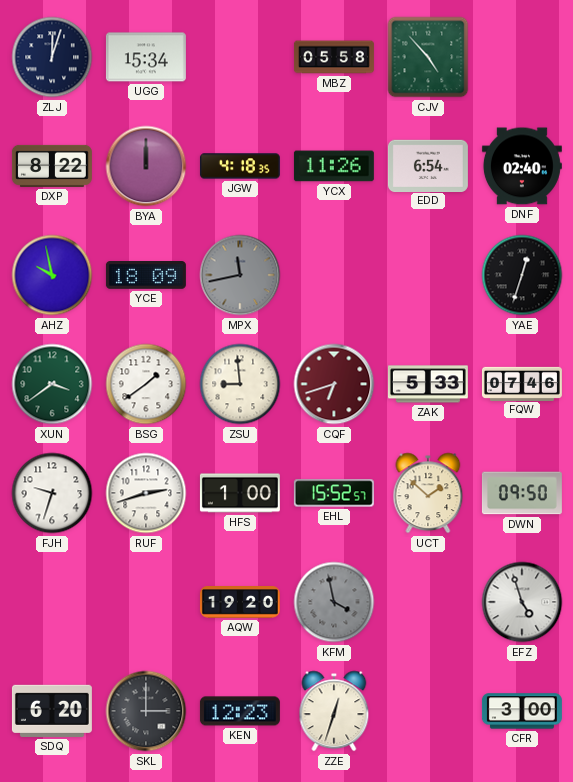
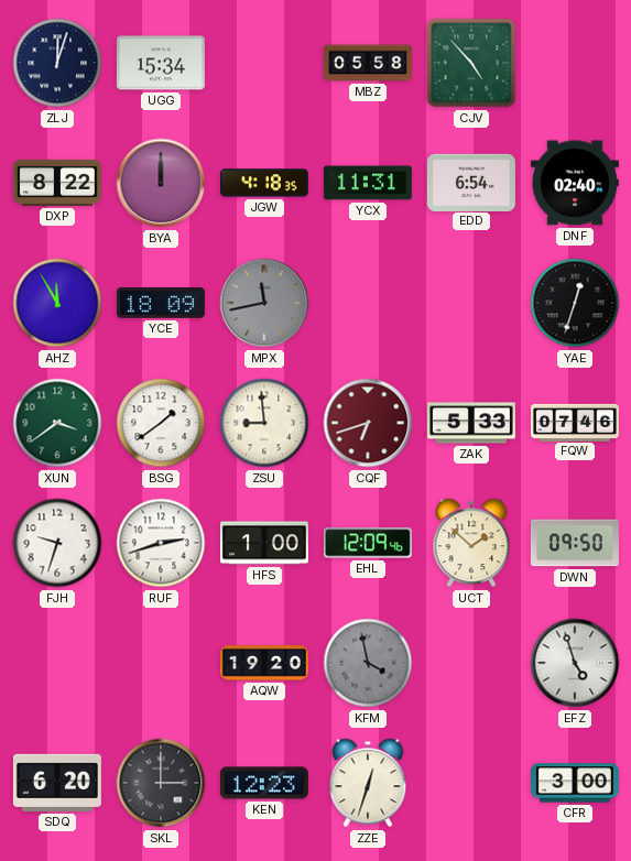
YCX: 11:26 -> 11:31
AHZ: 9:58 -> 11:55
EHL: 15:52 -> 12:09
